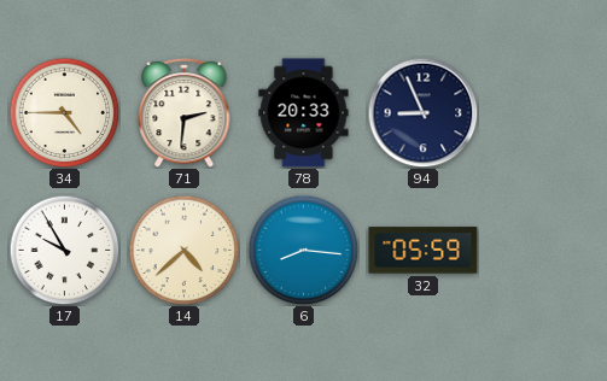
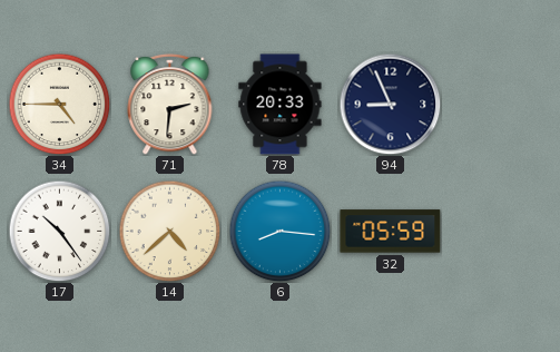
17: 9:55 -> 10:24
